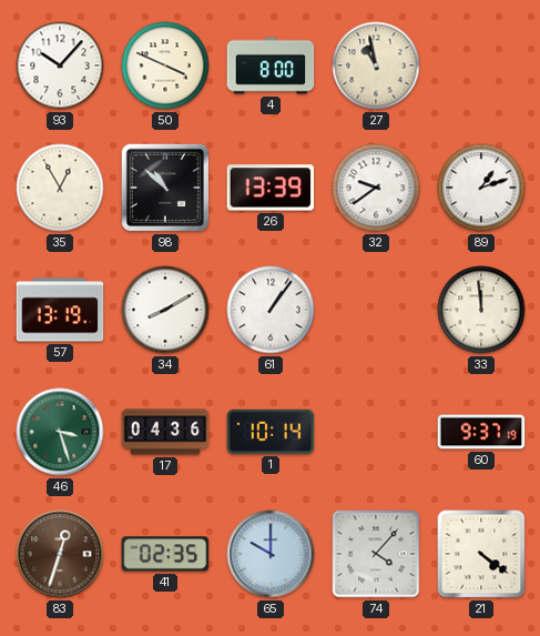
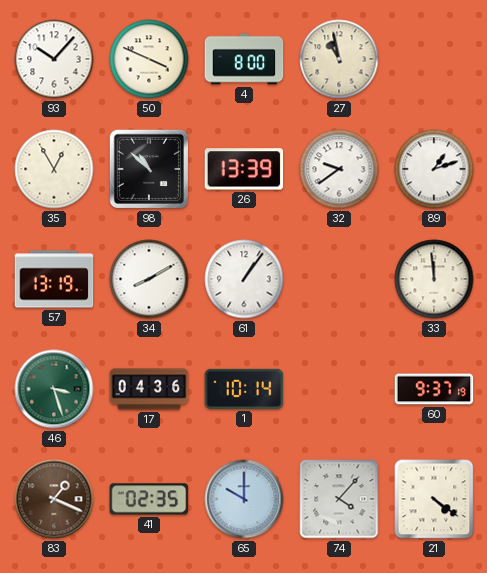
83: 12:33 -> 1:19
